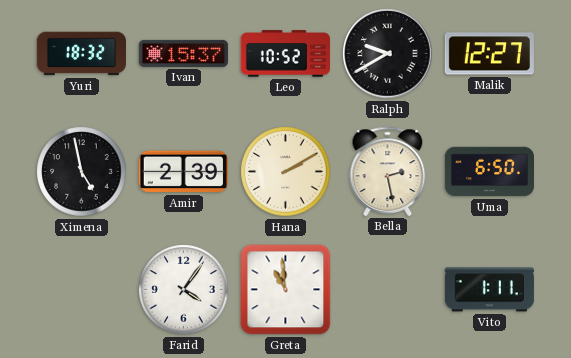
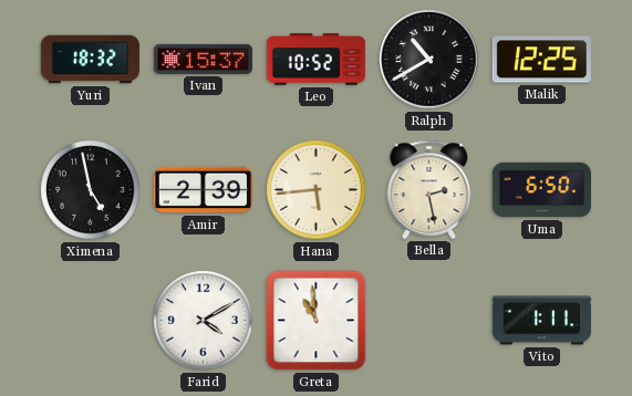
Ralph: 9:40 -> 10:40
Malik: 12:27 -> 12:25
Hana: 2:10 -> 5:44
Farid: 4:06 -> 4:10
